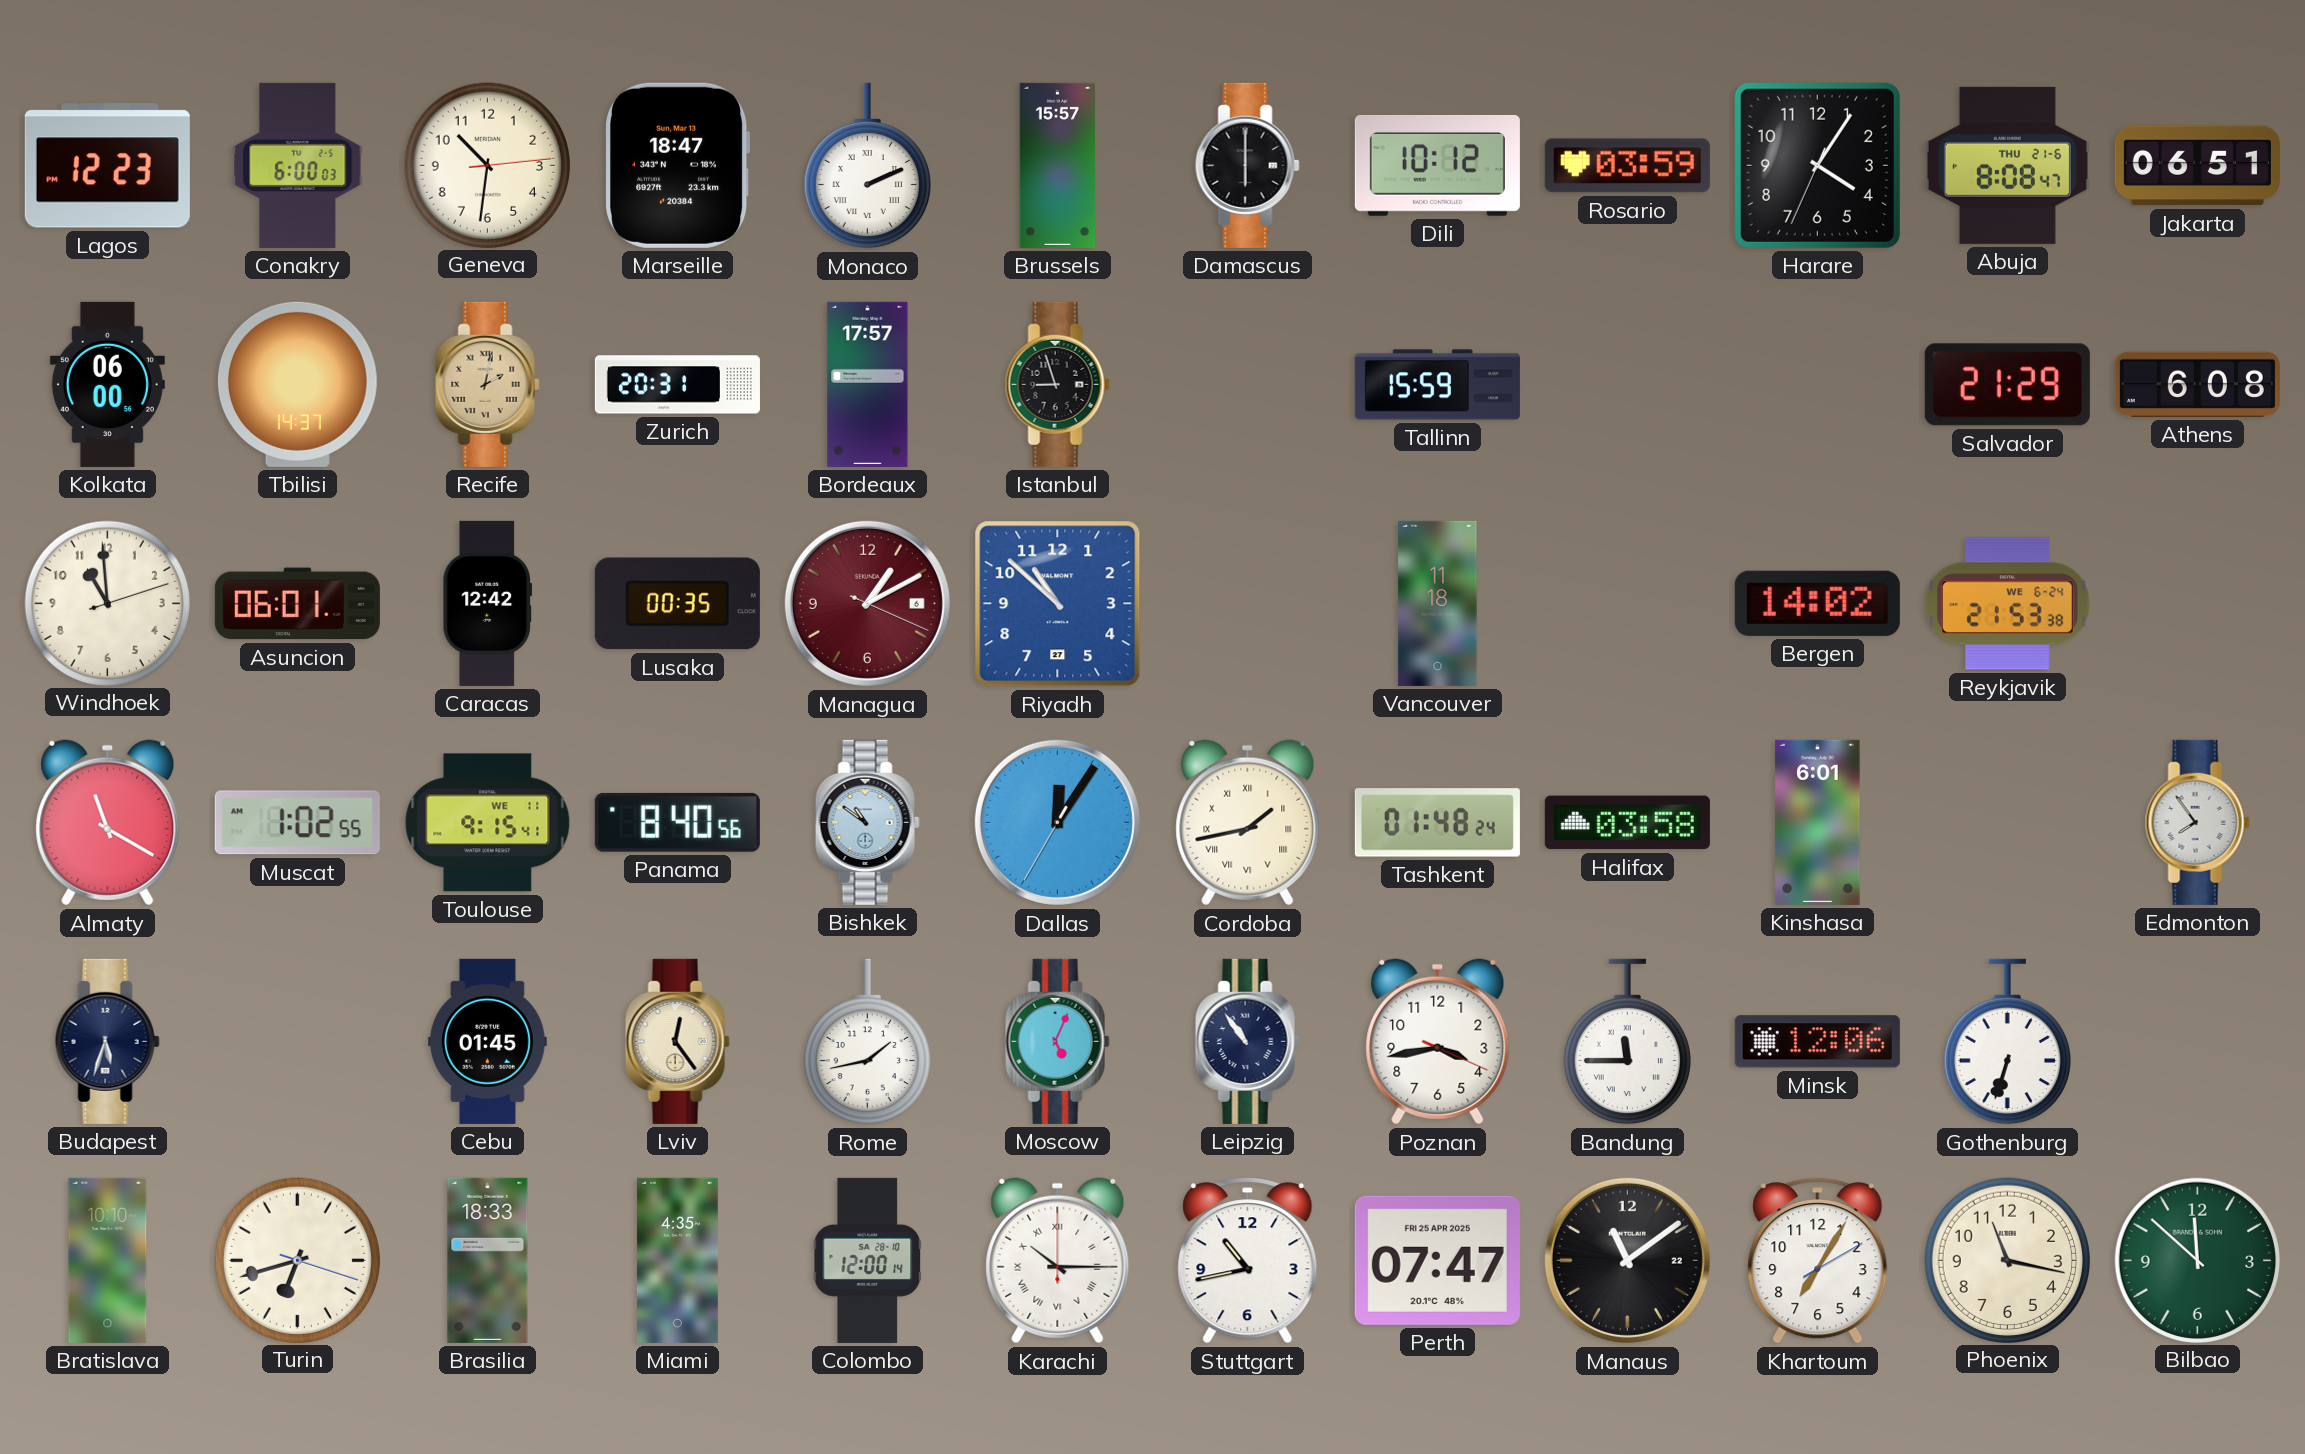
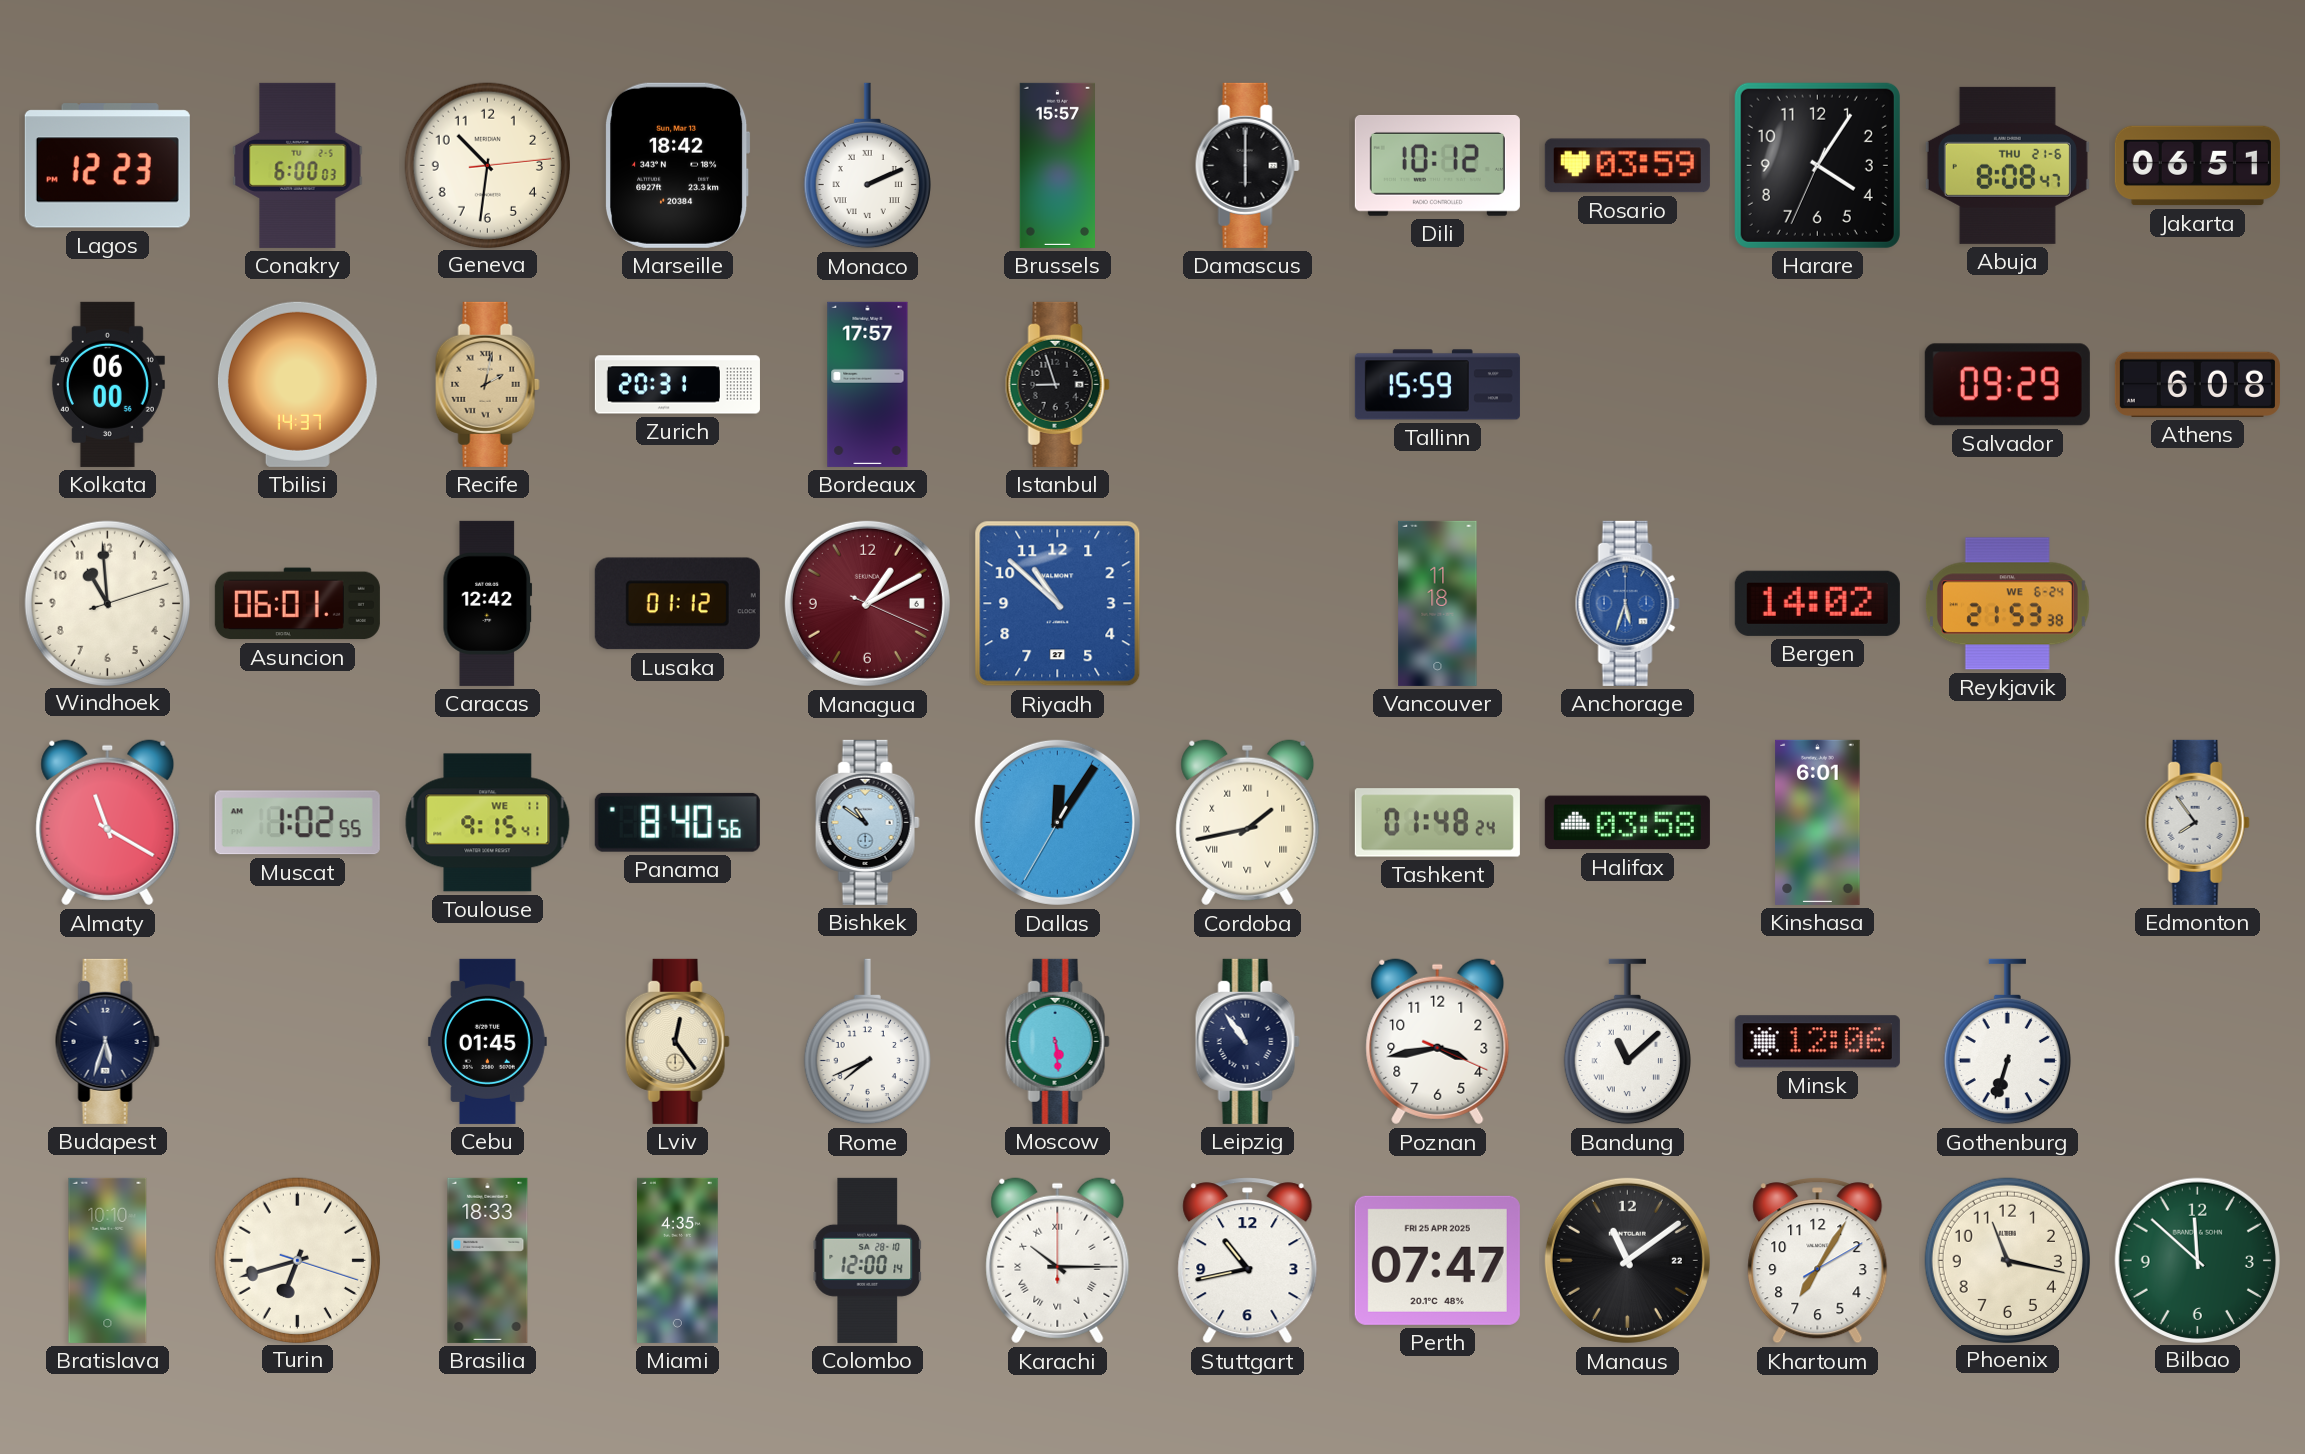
Marseille: 18:47 -> 18:42
Salvador: 21:29 -> 09:29
Lusaka: 00:35 -> 01:12
Anchorage: none -> 5:33
Rome: 1:43 -> 7:41
Moscow: 5:04 -> 5:29
Bandung: 11:45 -> 11:08
